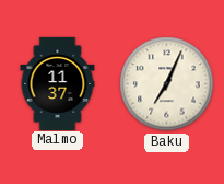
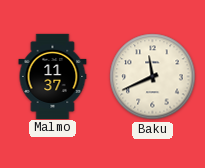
Baku: 7:04 -> 11:41
